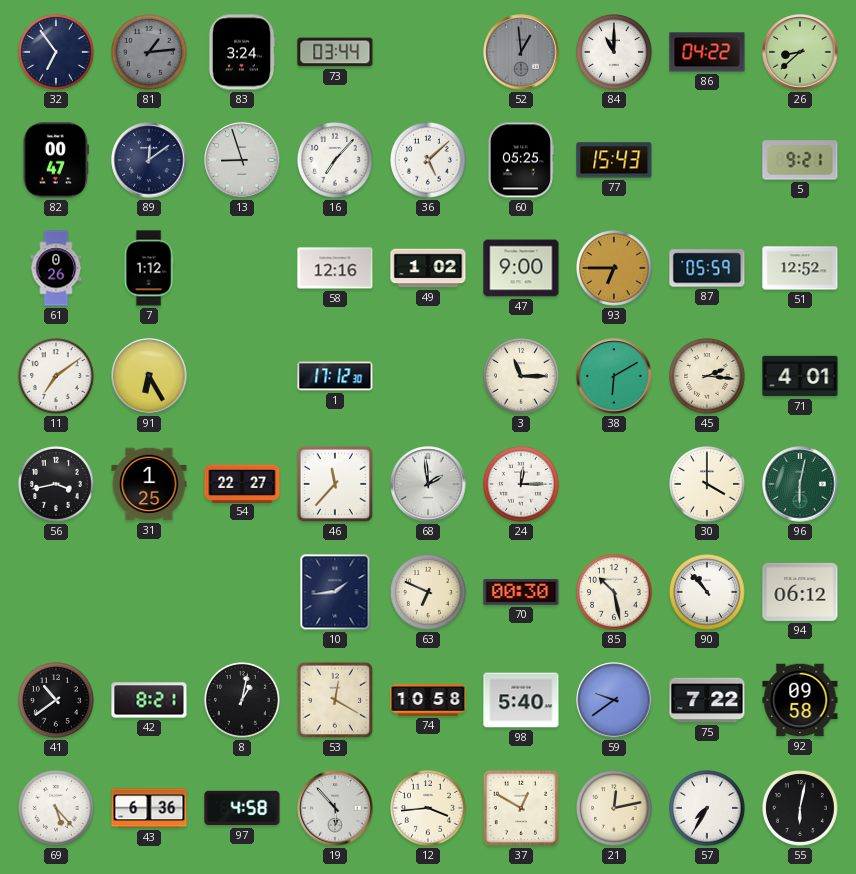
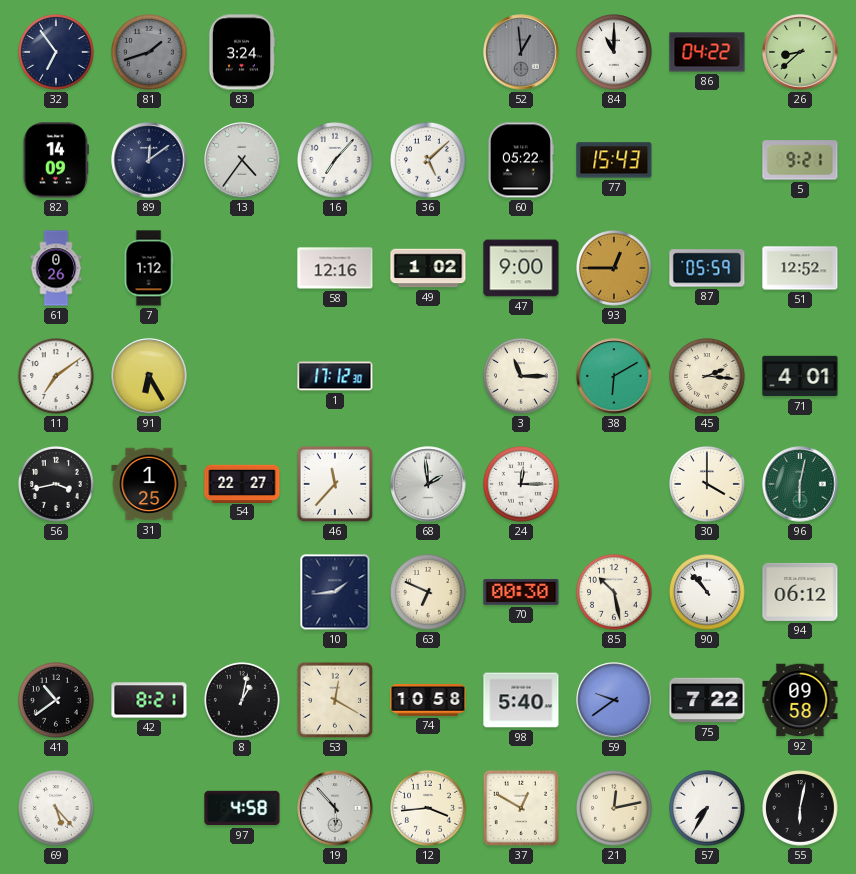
81: 1:14 -> 1:42
73: 03:44 -> none
82: 00:47 -> 14:09
13: 8:57 -> 4:36
60: 05:25 -> 05:22
93: 6:45 -> 12:45
43: 6:36 -> none
